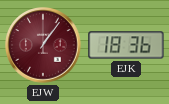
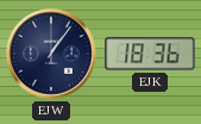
EJW dial: burgundy -> navy
